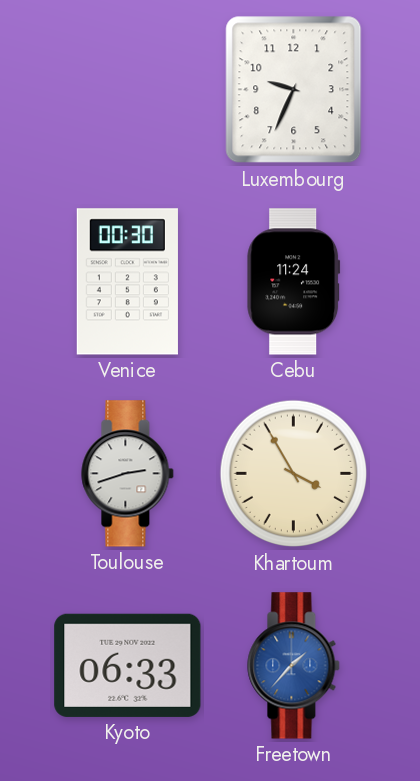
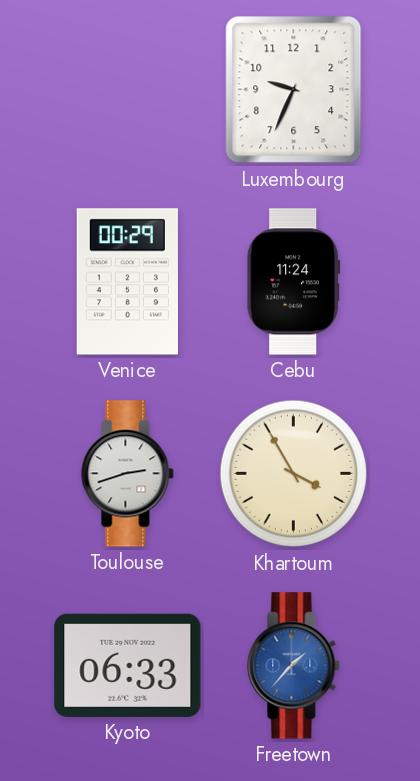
Venice: 00:30 -> 00:29
